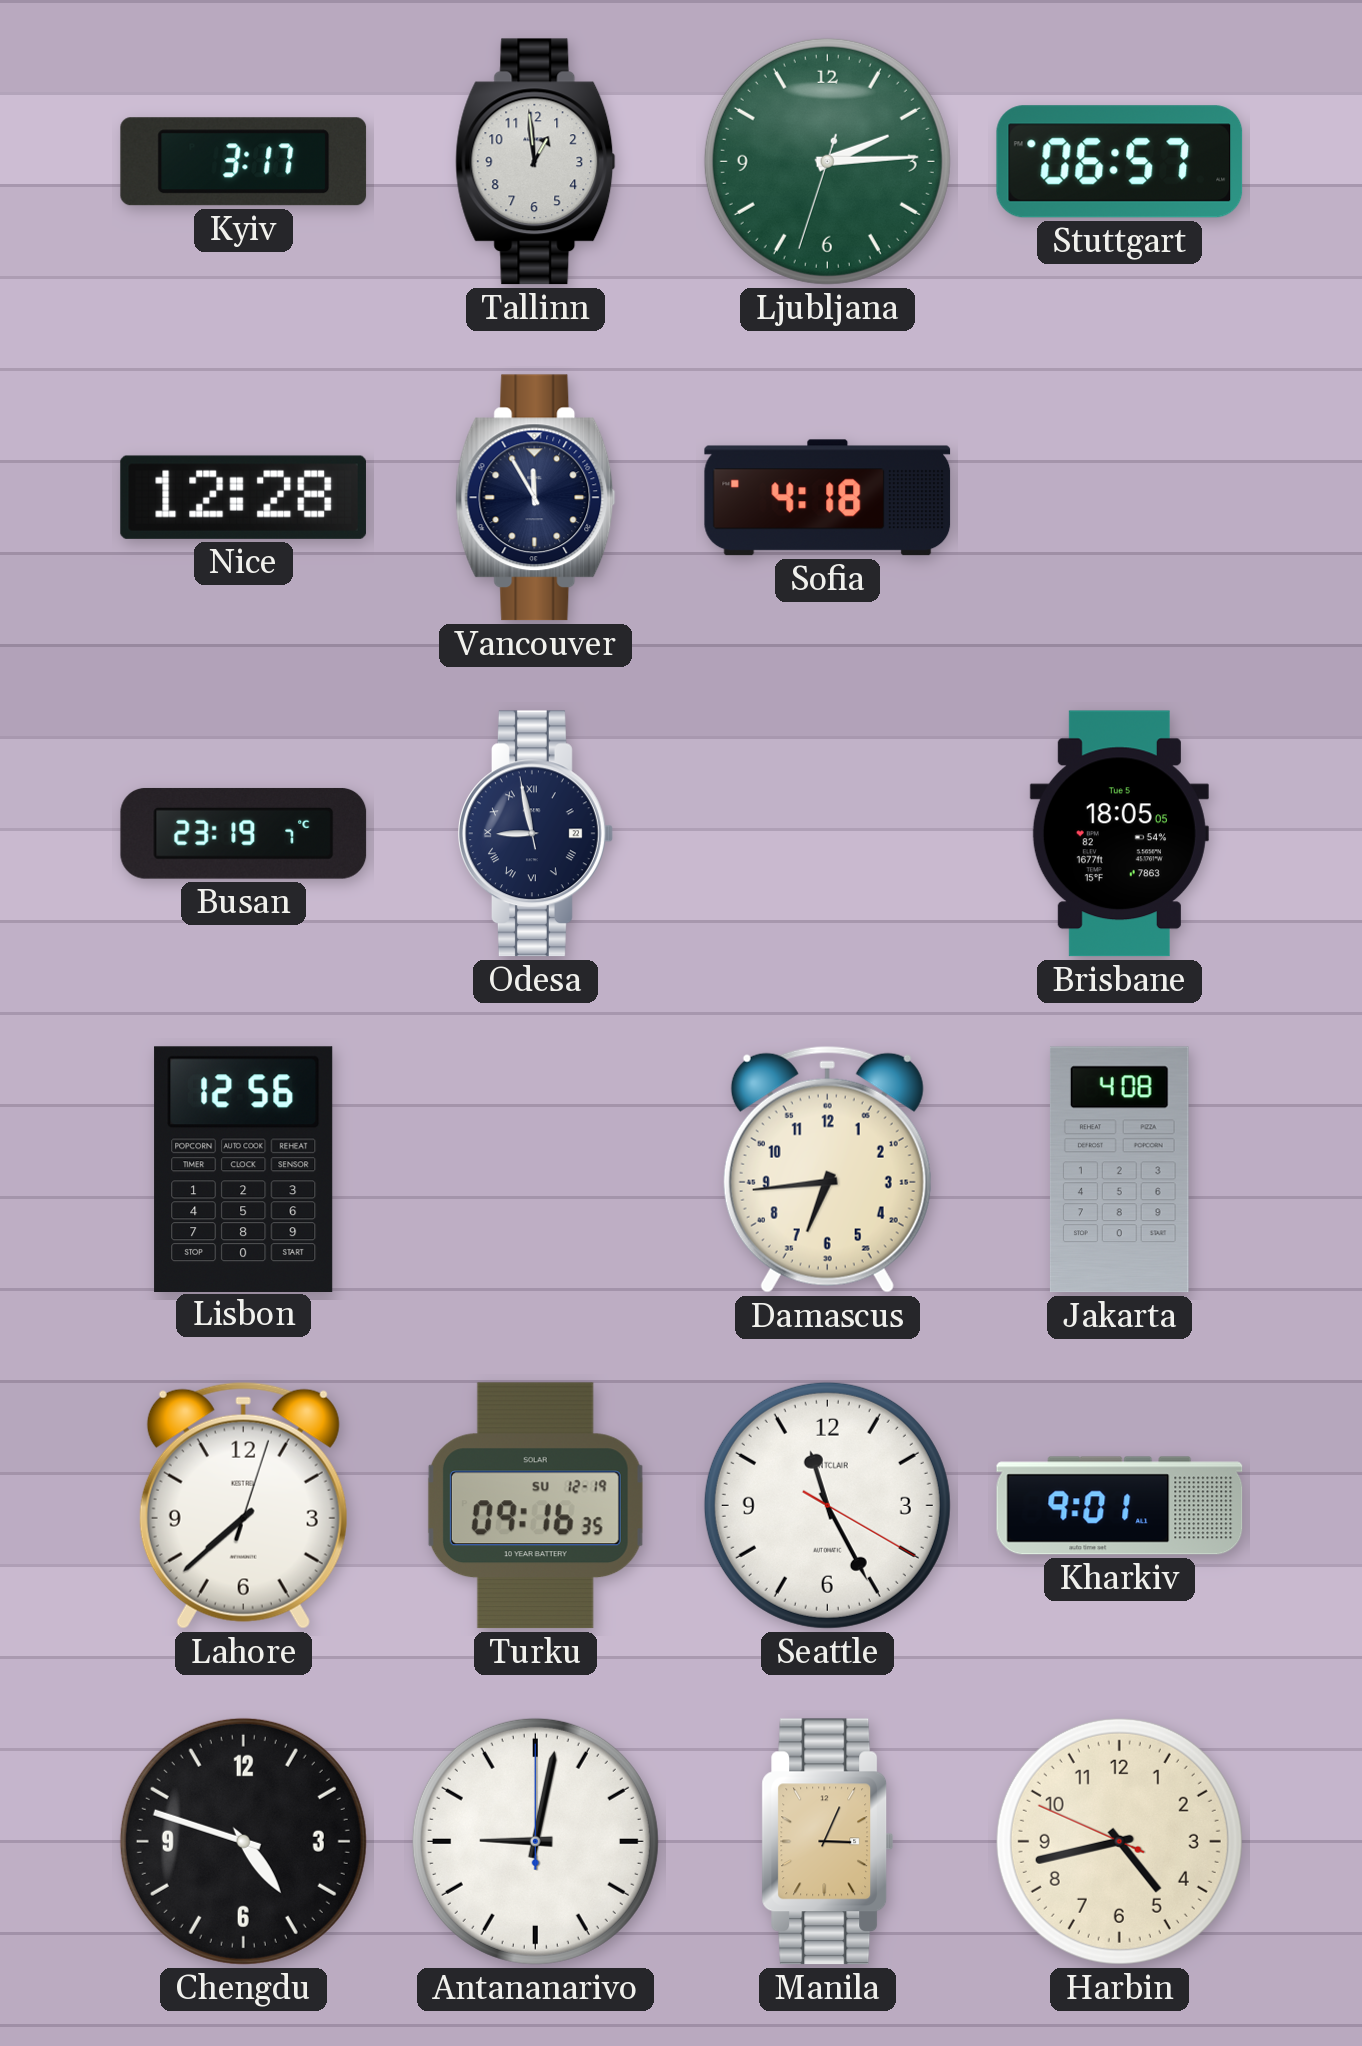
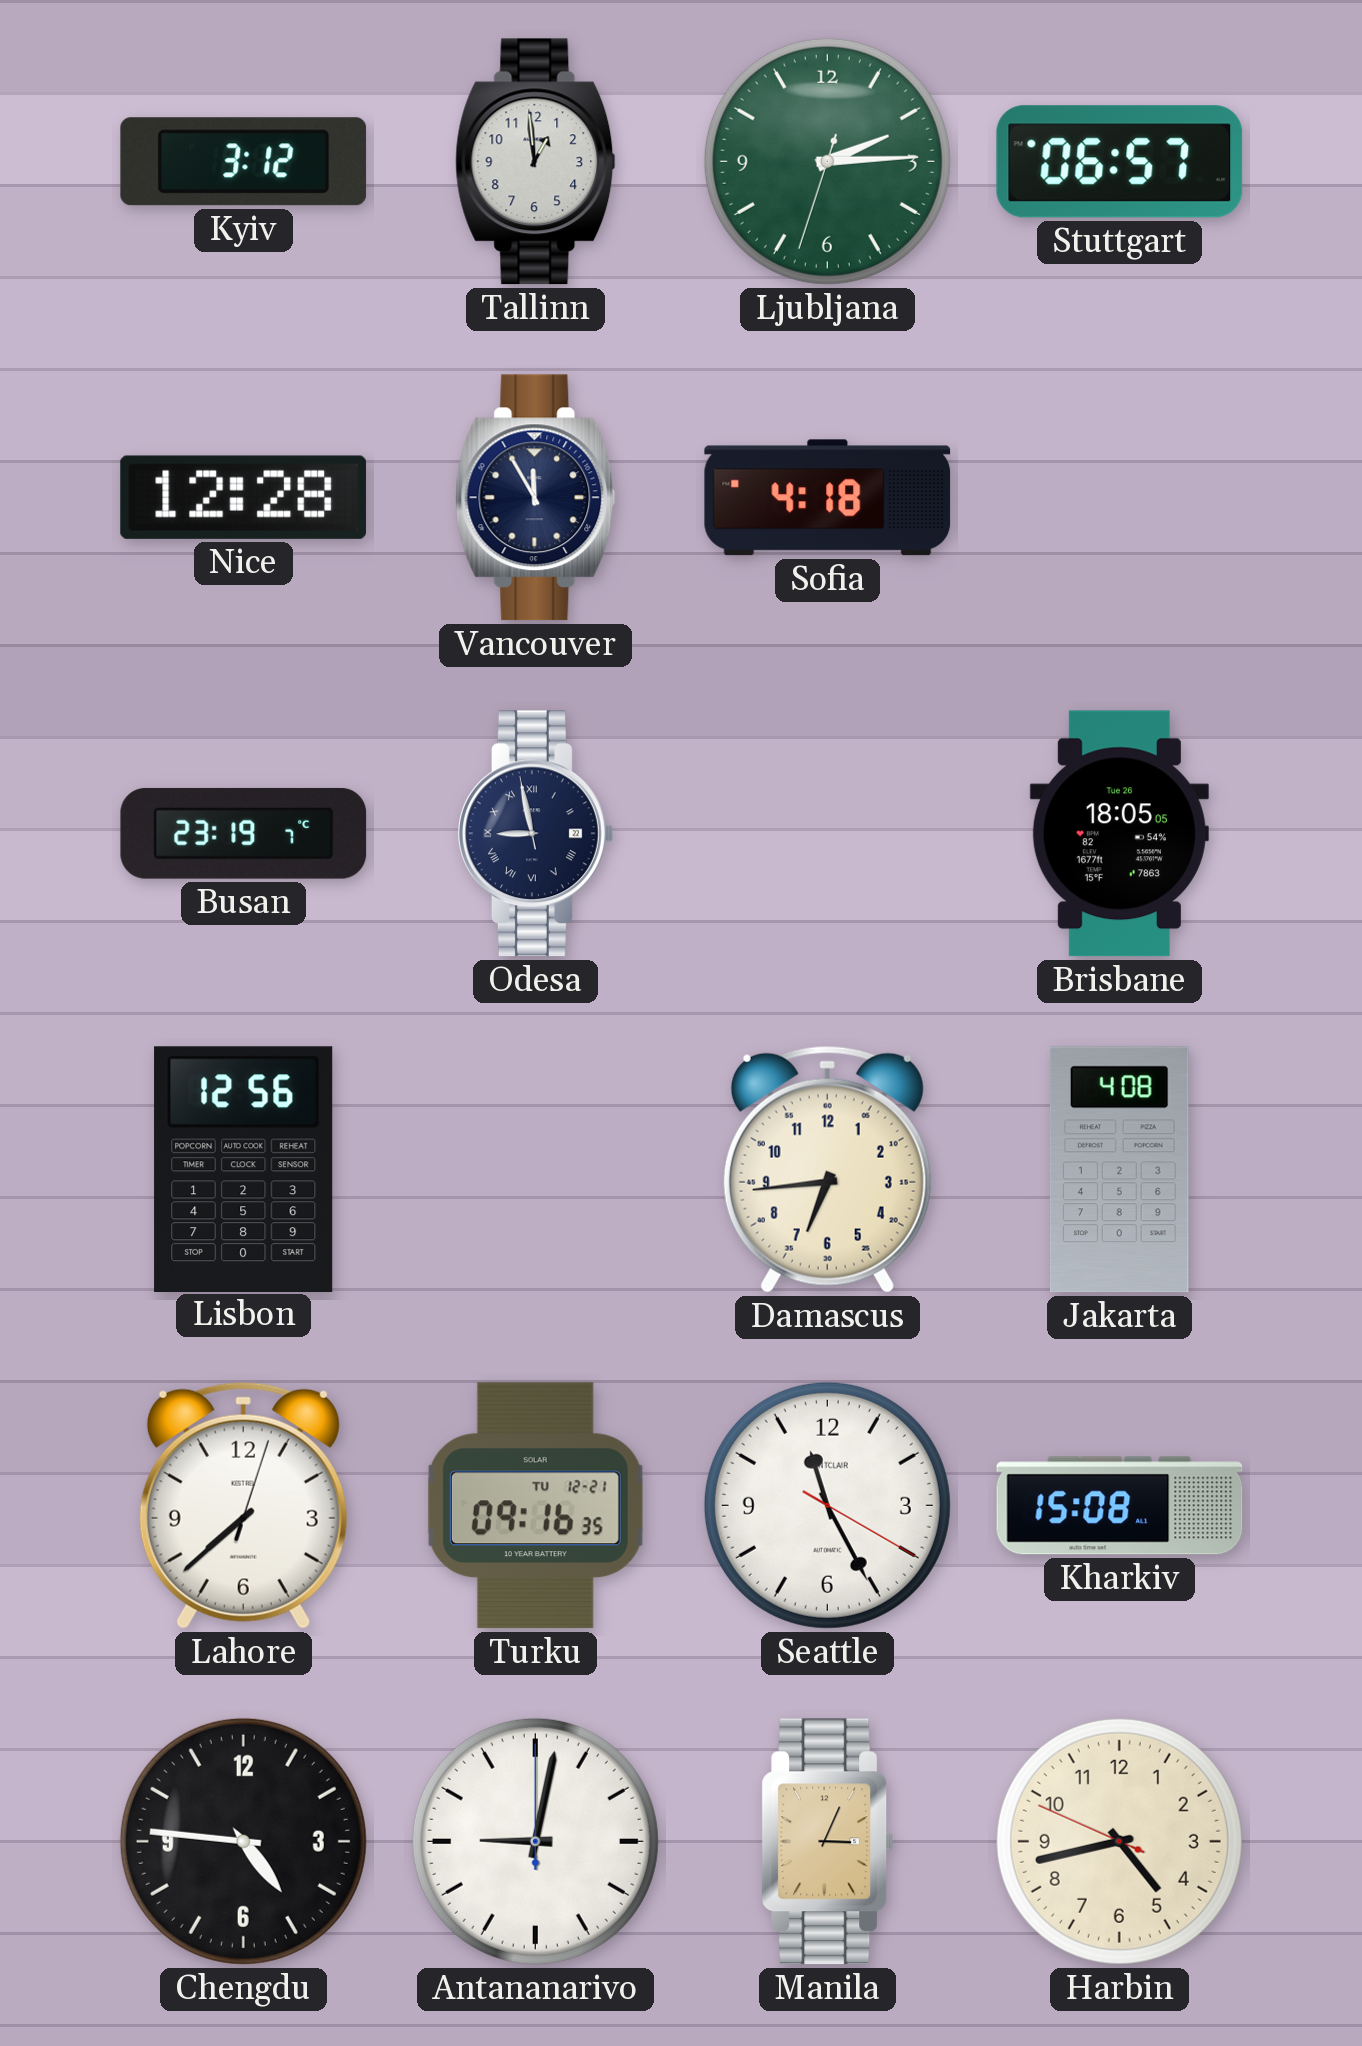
Kyiv: 3:17 -> 3:12
Brisbane date: Tue 5 -> Tue 26
Turku date: SU 12-19 -> TU 12-21
Kharkiv: 9:01 -> 15:08
Chengdu: 4:48 -> 4:46
